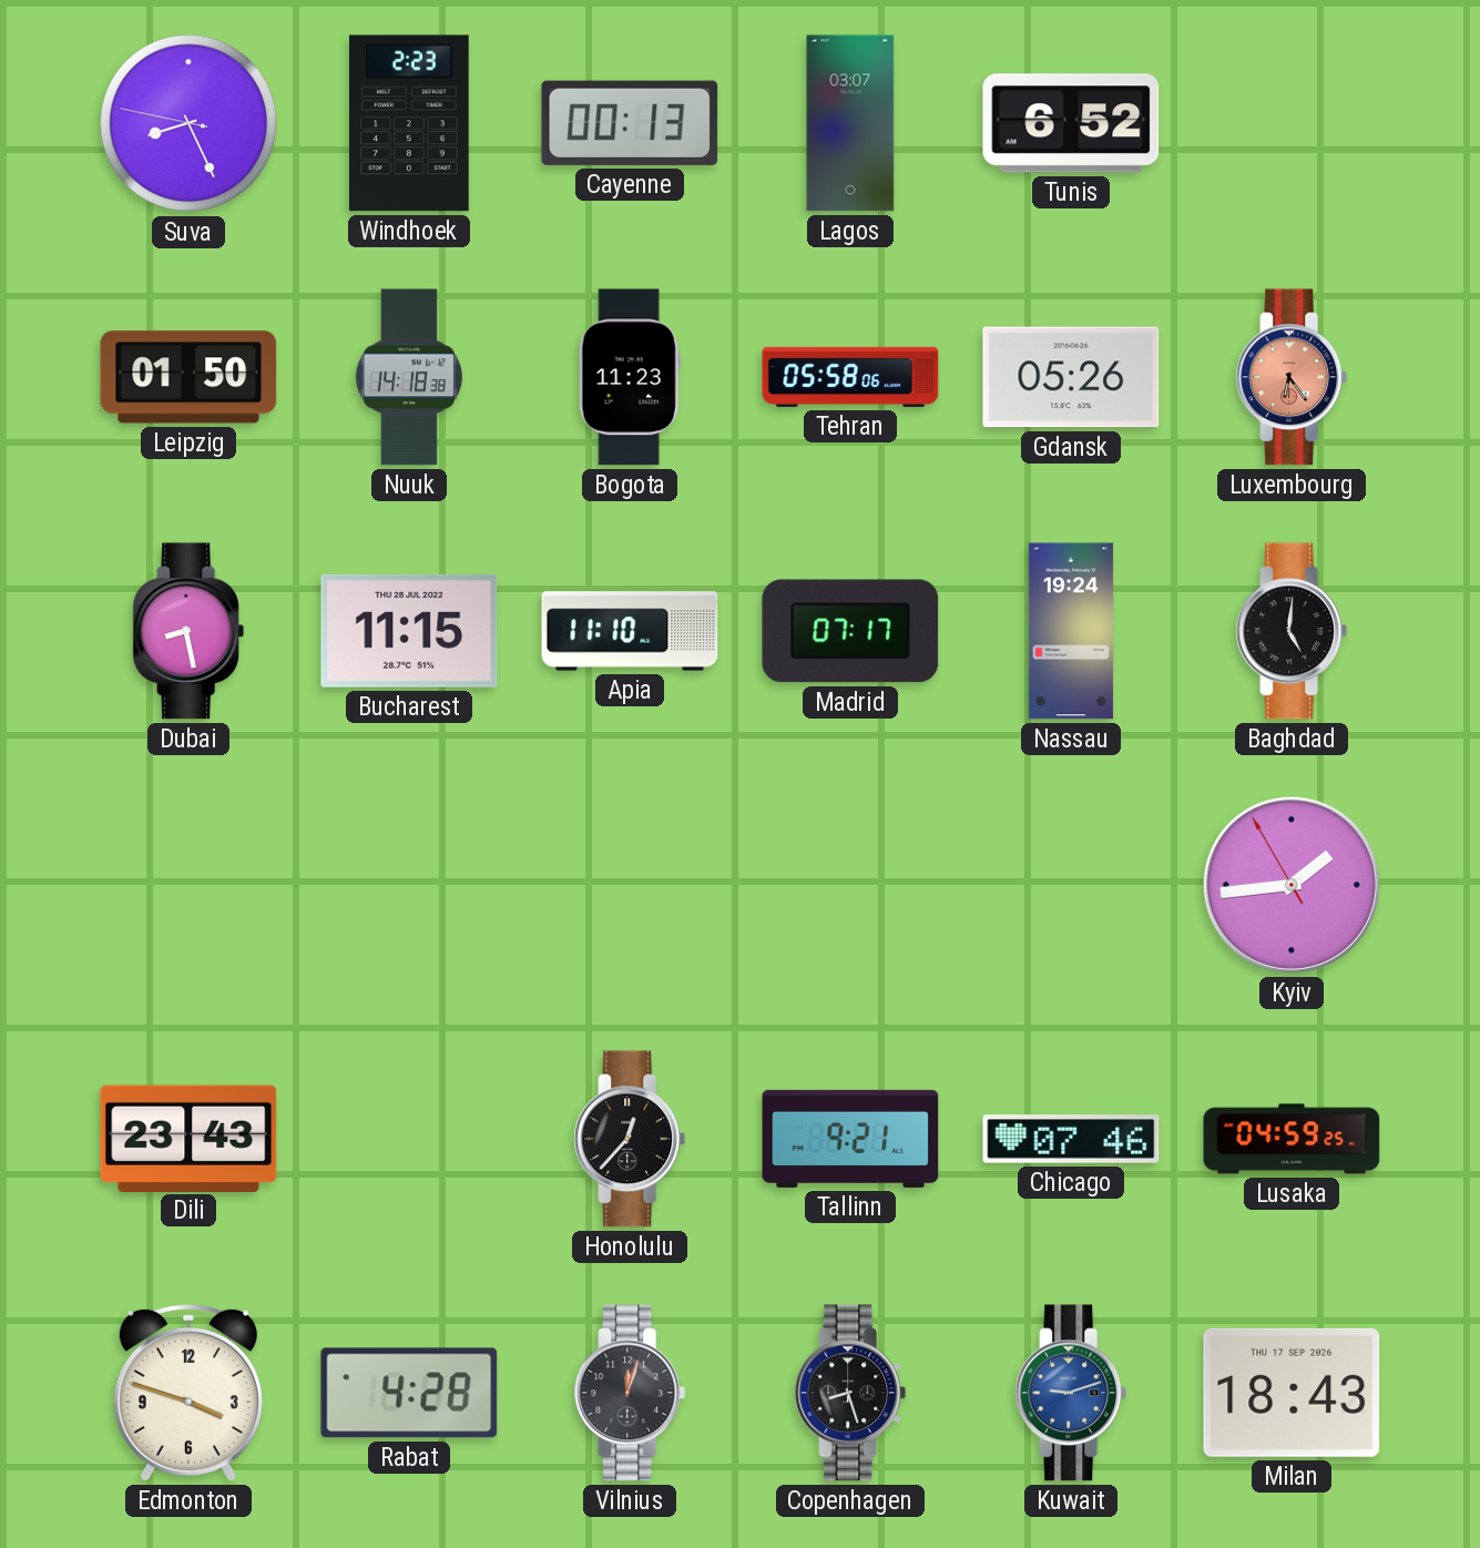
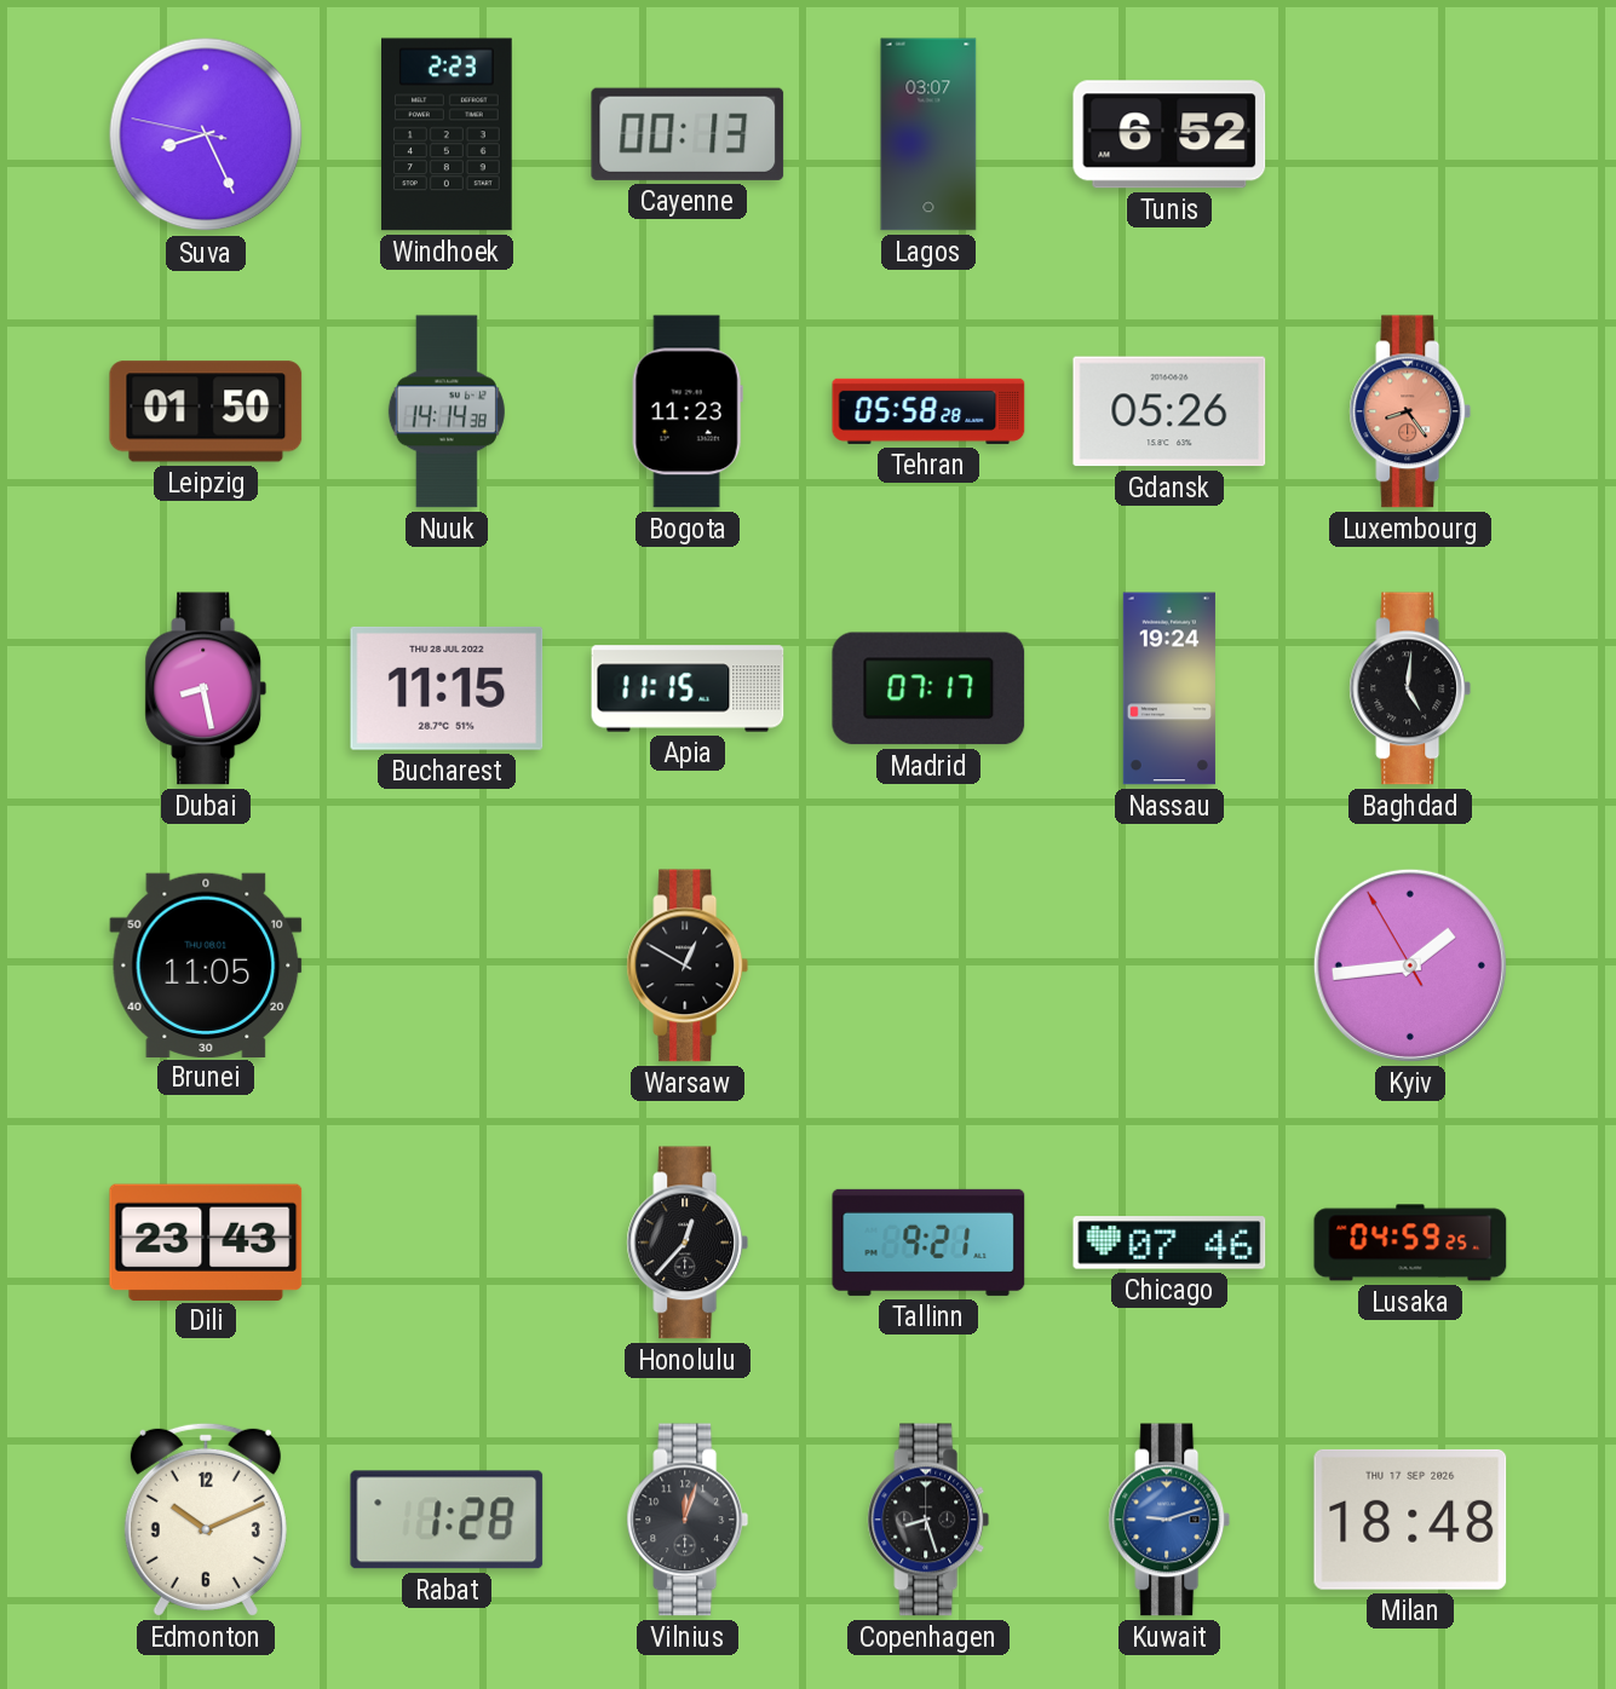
Nuuk: 14:18 -> 14:14
Tehran: 05:58:06 -> 05:58:28
Luxembourg: 6:24 -> 8:24
Apia: 11:10 -> 11:15
Brunei: none -> 11:05
Warsaw: none -> 12:50
Edmonton: 3:48 -> 10:11
Rabat: 4:28 -> 1:28
Milan: 18:43 -> 18:48
